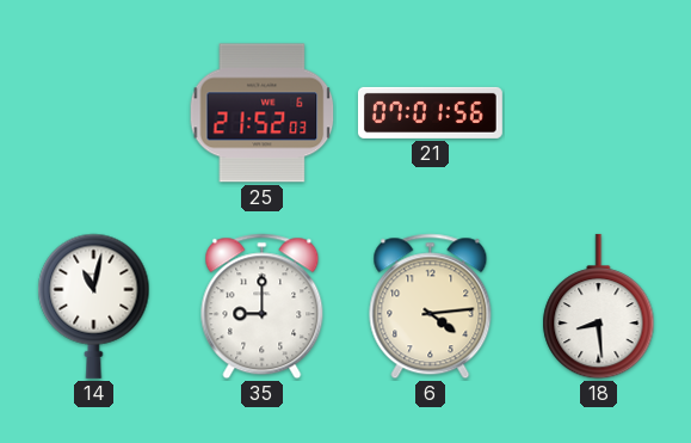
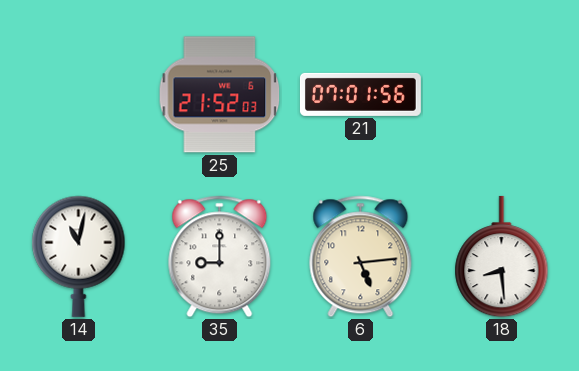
6: 4:14 -> 5:14
